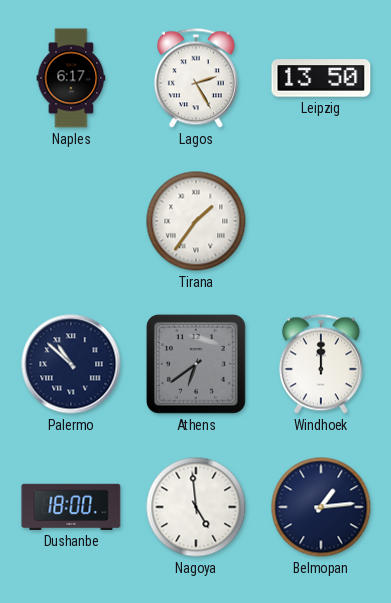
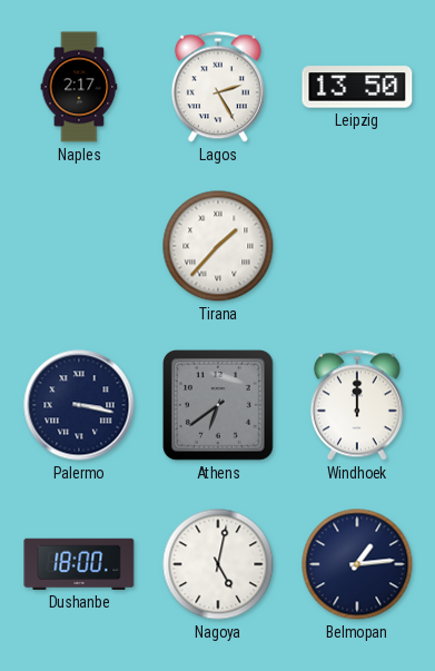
Naples: 6:17 -> 2:17
Tirana: 1:36 -> 1:37
Palermo: 10:52 -> 3:17
Nagoya: 4:59 -> 5:02
